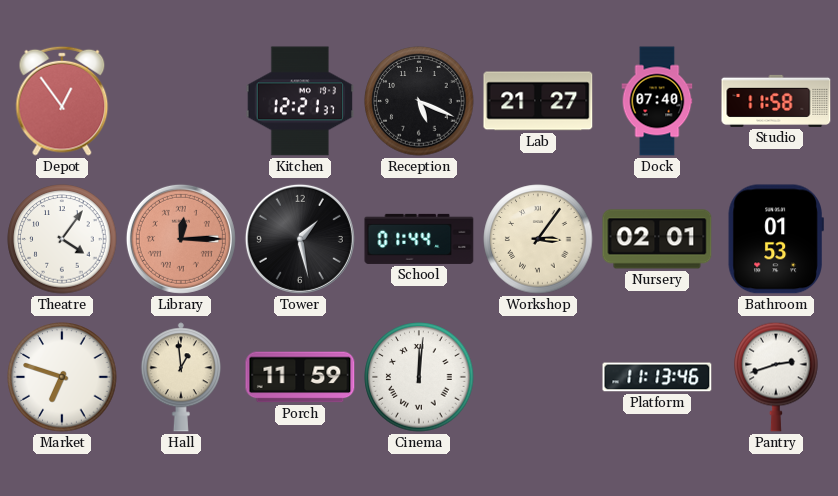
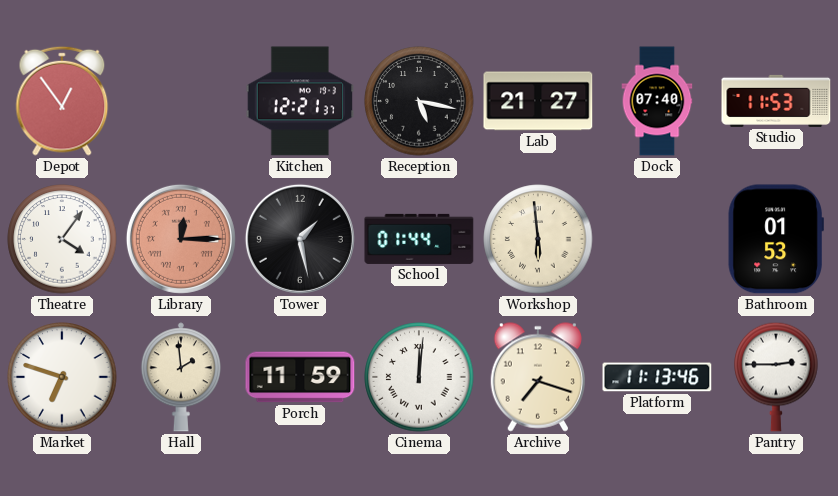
Reception: 5:19 -> 5:17
Studio: 11:58 -> 11:53
Workshop: 3:06 -> 5:59
Nursery: 02:01 -> none
Hall: 12:59 -> 1:59
Archive: none -> 7:18
Pantry: 2:42 -> 2:45
